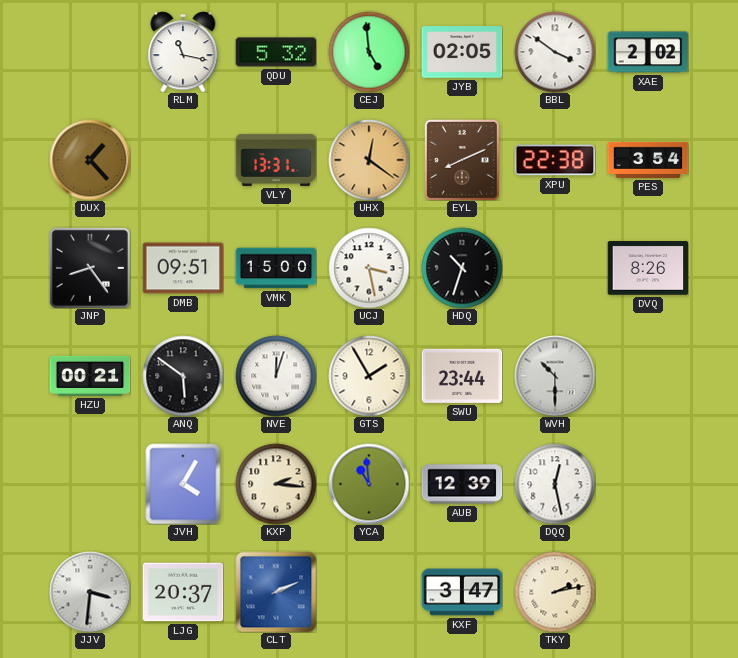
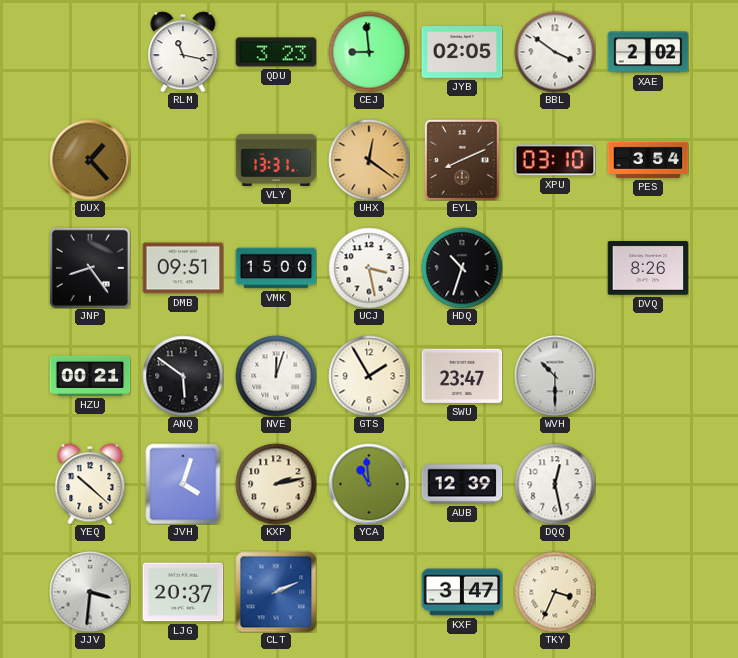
QDU: 5:32 -> 3:23
CEJ: 4:59 -> 8:59
XPU: 22:38 -> 03:10
SWU: 23:44 -> 23:47
YEQ: none -> 10:22
JVH: 4:05 -> 4:03
KXP: 2:16 -> 2:13
TKY: 2:13 -> 3:34
